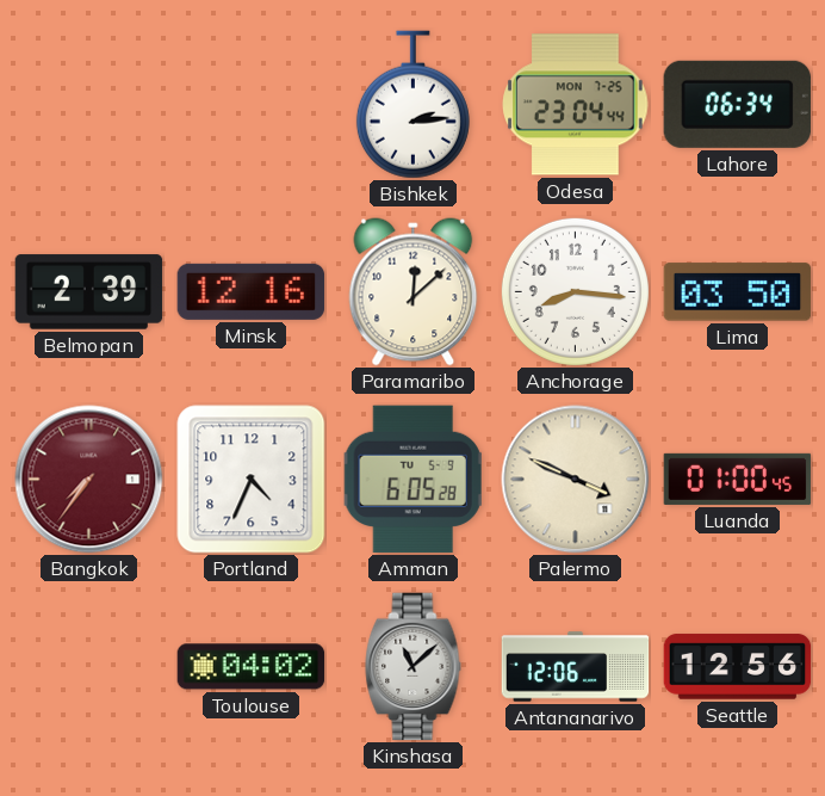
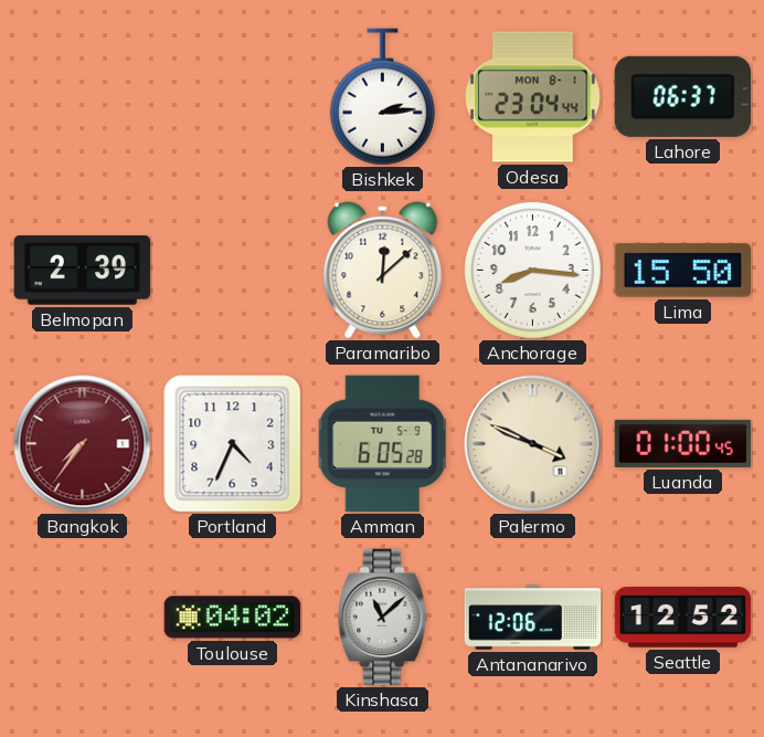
Odesa date: MON 7-25 -> MON 8-1
Lahore: 06:34 -> 06:37
Minsk: 12:16 -> none
Lima: 03:50 -> 15:50
Seattle: 12:56 -> 12:52
